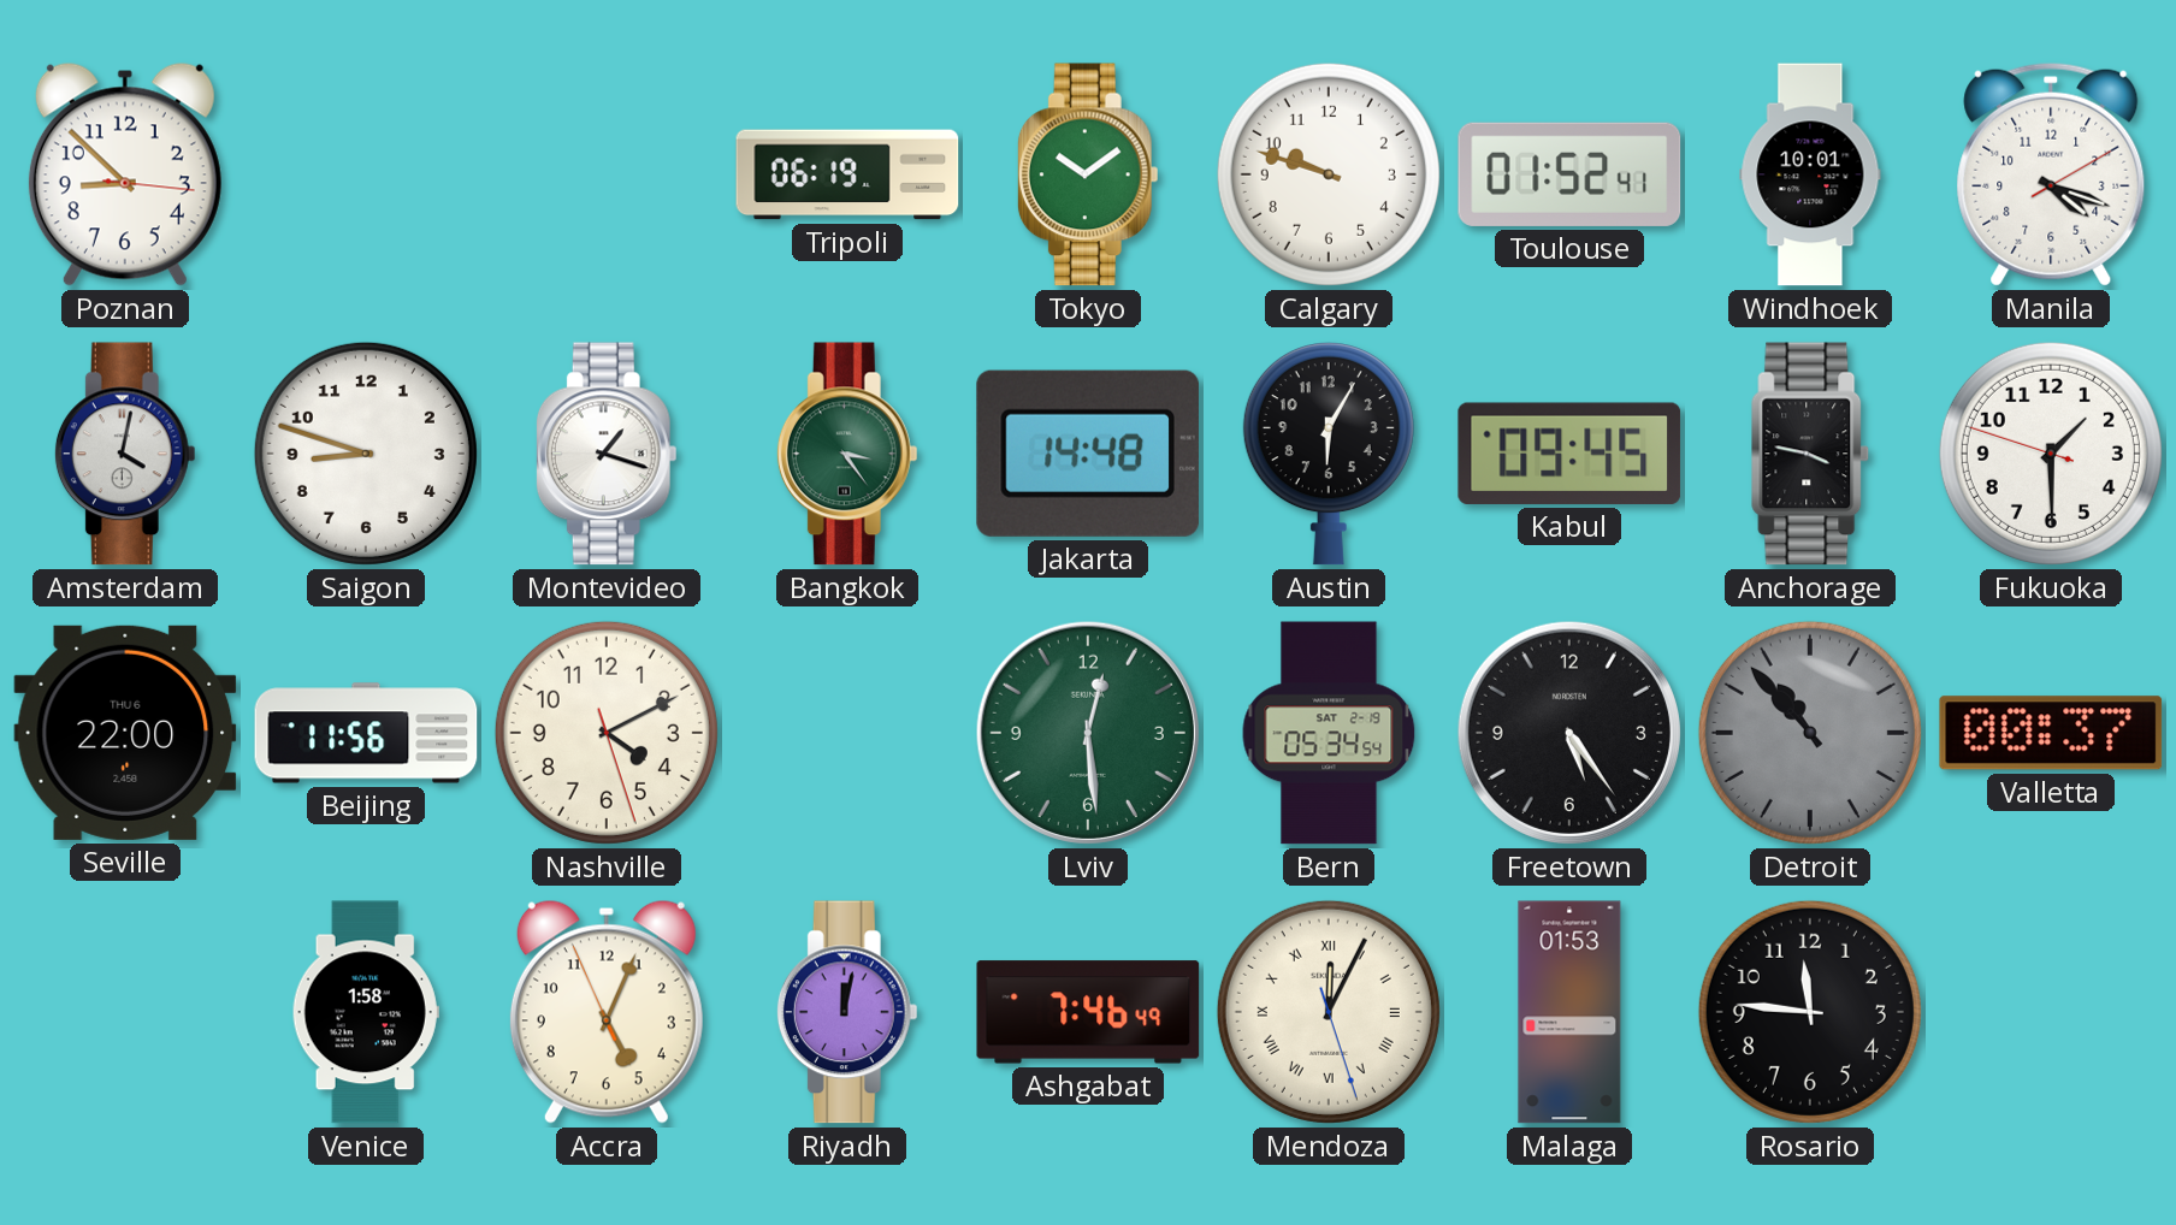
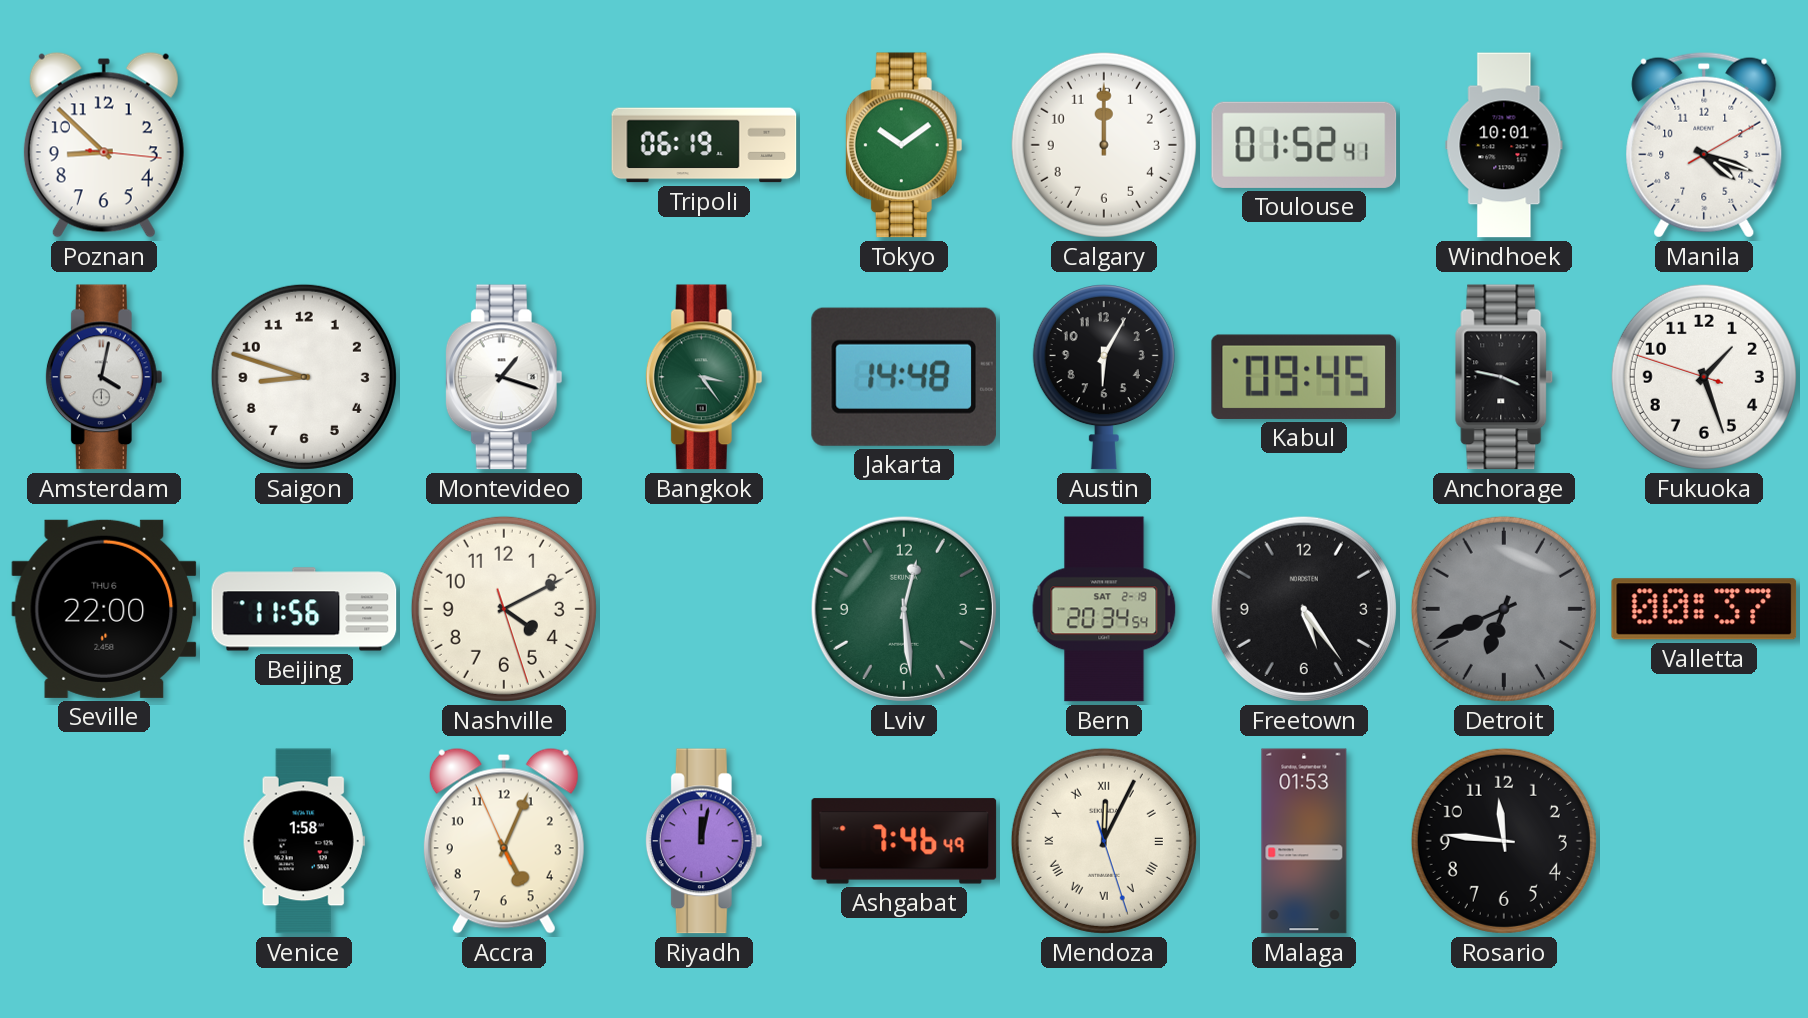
Calgary: 9:48 -> 12:00
Fukuoka: 1:29 -> 1:26
Bern: 05:34 -> 20:34
Detroit: 10:53 -> 6:41
